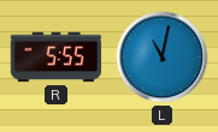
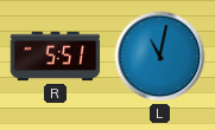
R: 5:55 -> 5:51
